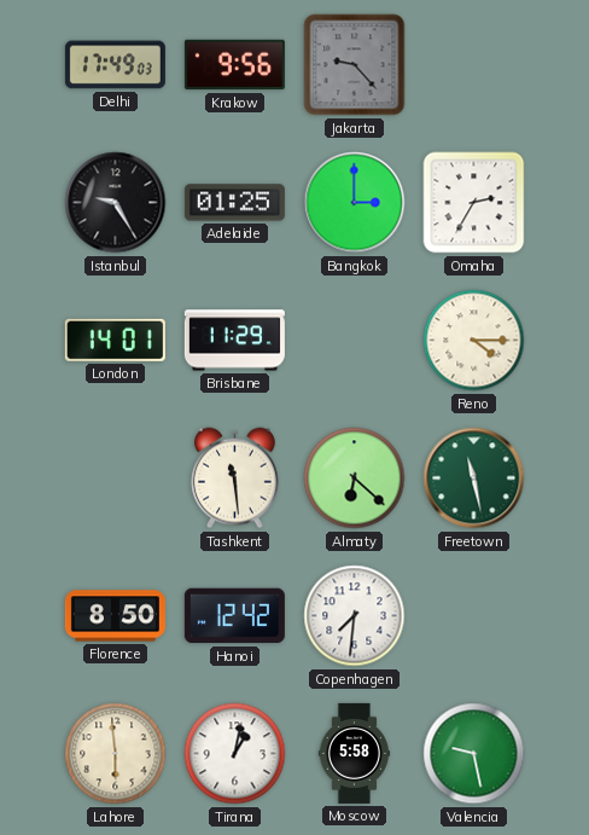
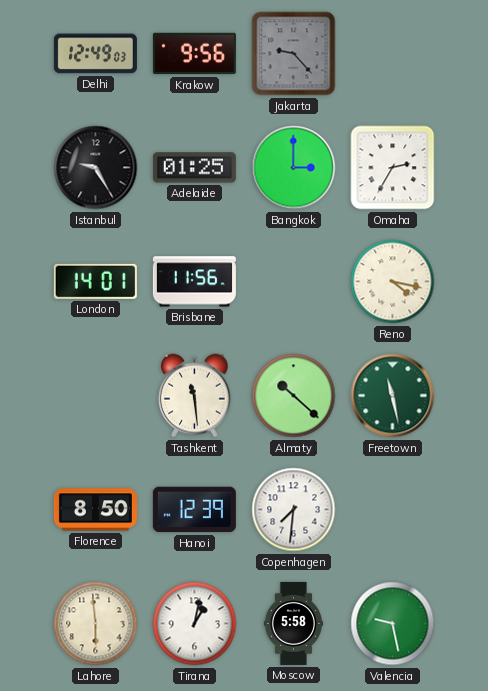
Delhi: 17:49 -> 12:49
Brisbane: 11:29 -> 11:56
Reno: 4:15 -> 4:17
Almaty: 6:22 -> 10:22
Hanoi: 12:42 -> 12:39
